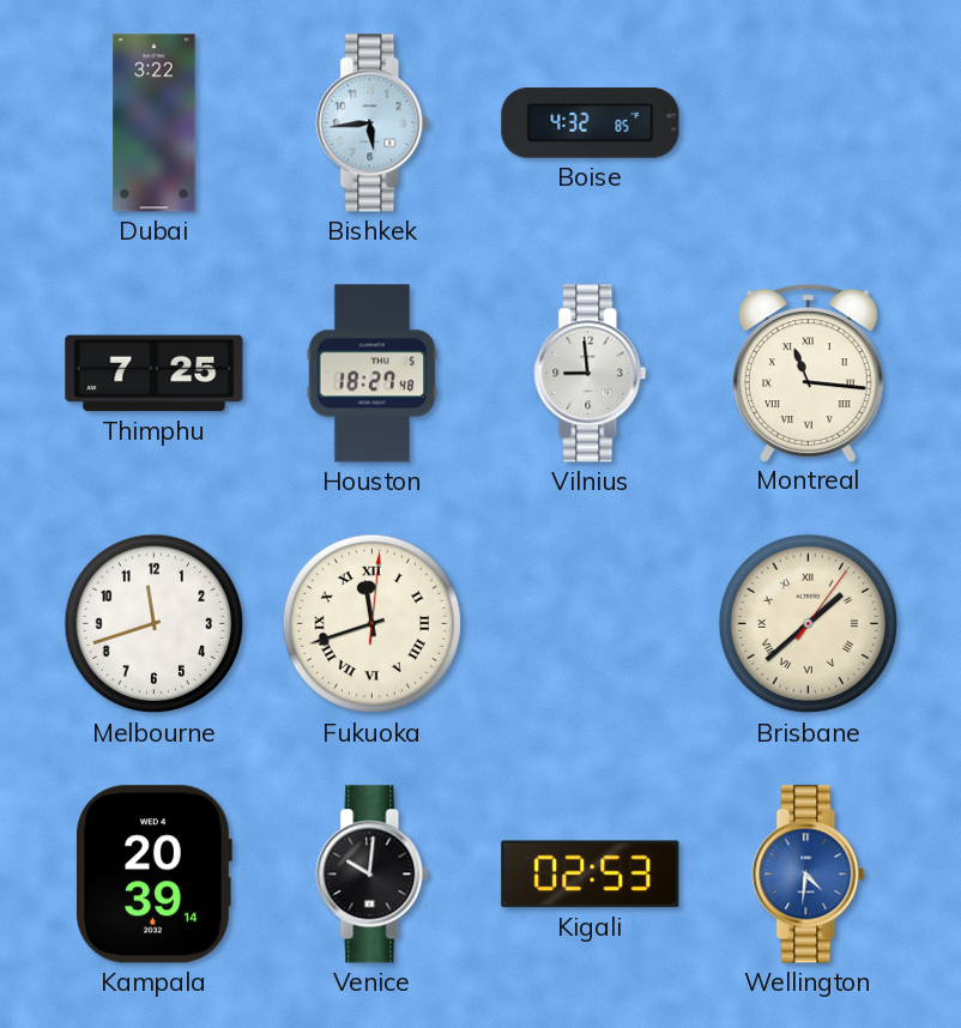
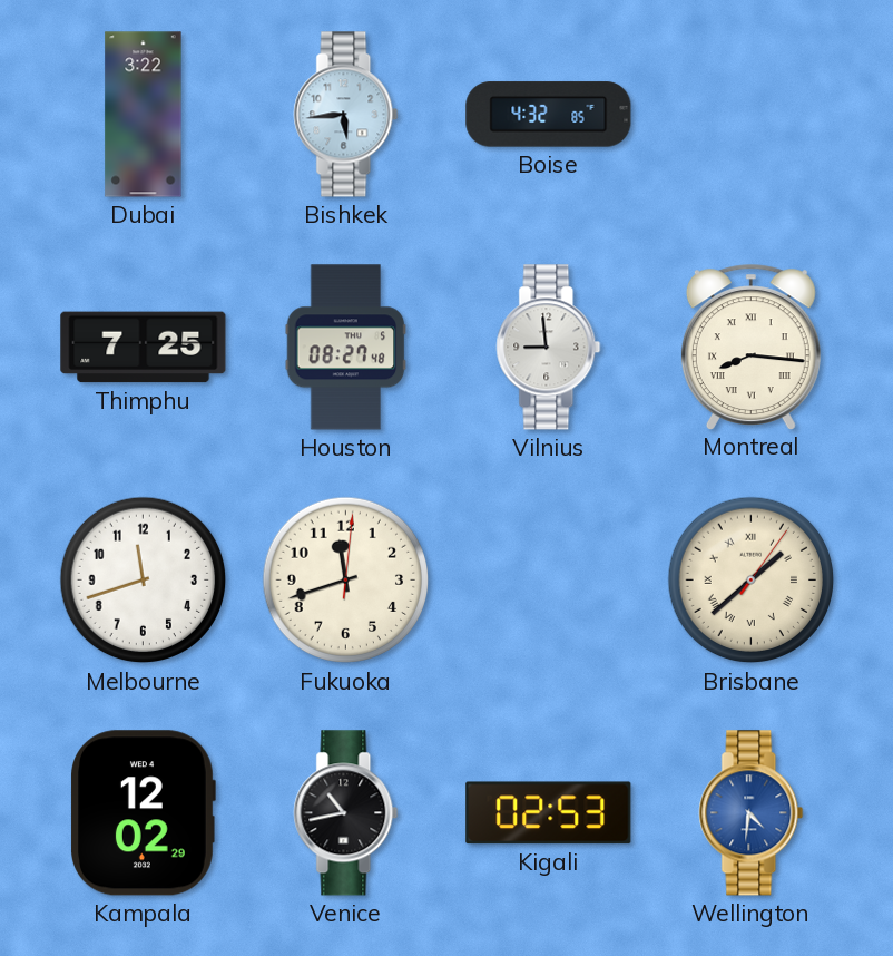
Houston: 18:27 -> 08:27
Montreal: 11:16 -> 8:16
Fukuoka numerals: Roman -> Arabic
Kampala: 20:39 -> 12:02
Venice: 10:01 -> 10:43
